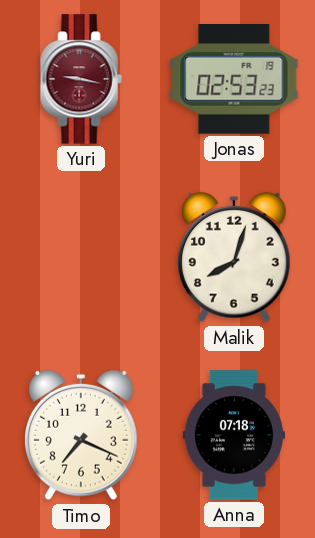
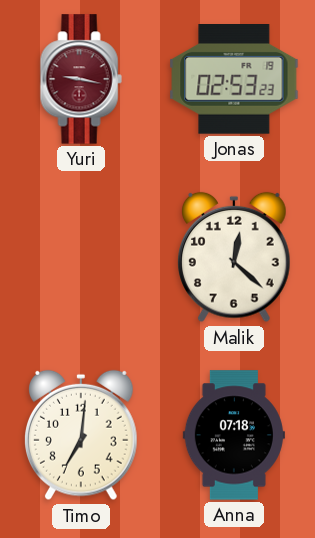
Malik: 8:03 -> 12:22
Timo: 7:19 -> 7:01
